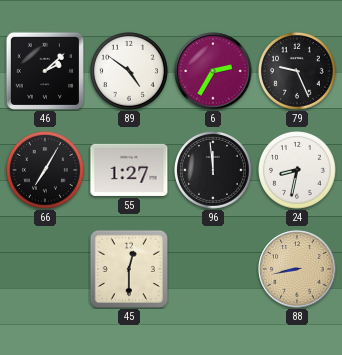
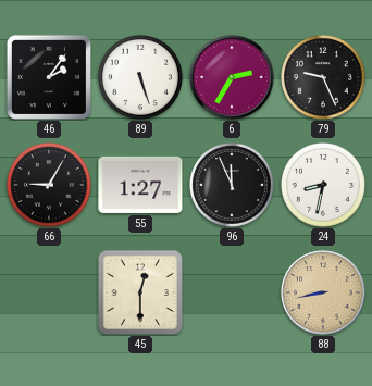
46: 2:08 -> 2:06
89: 4:51 -> 5:27
66: 7:05 -> 9:05
96: 11:59 -> 11:56
